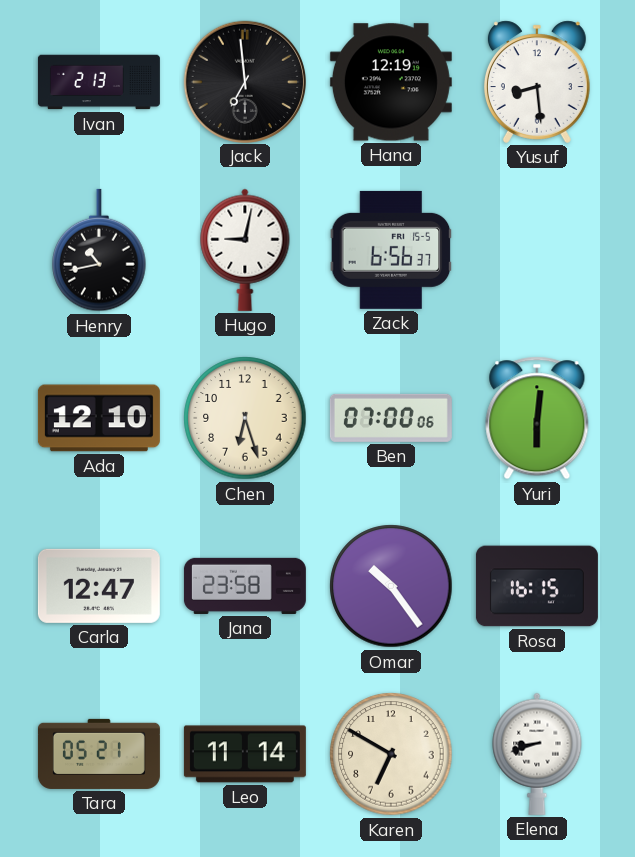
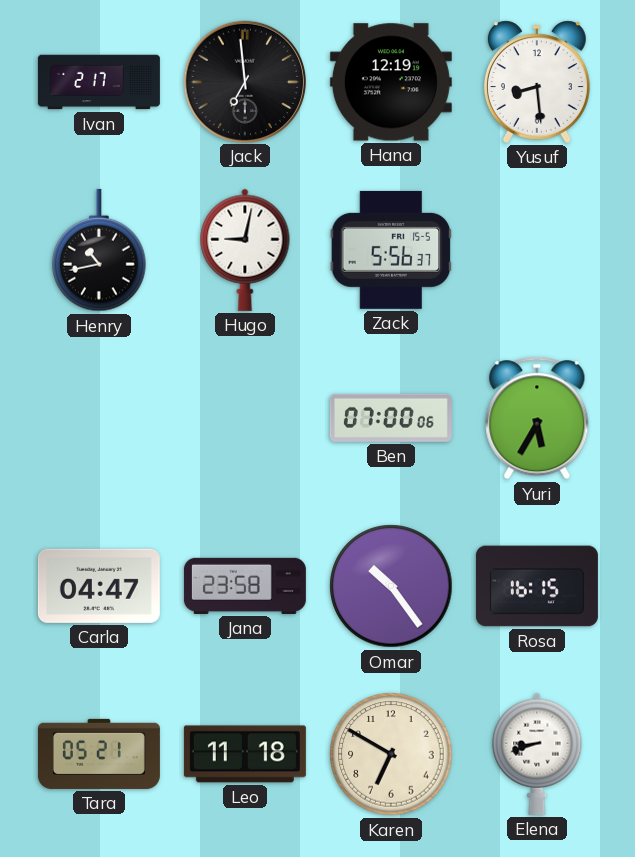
Ivan: 2:13 -> 2:17
Zack: 6:56 -> 5:56
Ada: 12:10 -> none
Chen: 6:27 -> none
Yuri: 6:01 -> 5:35
Carla: 12:47 -> 04:47
Leo: 11:14 -> 11:18
